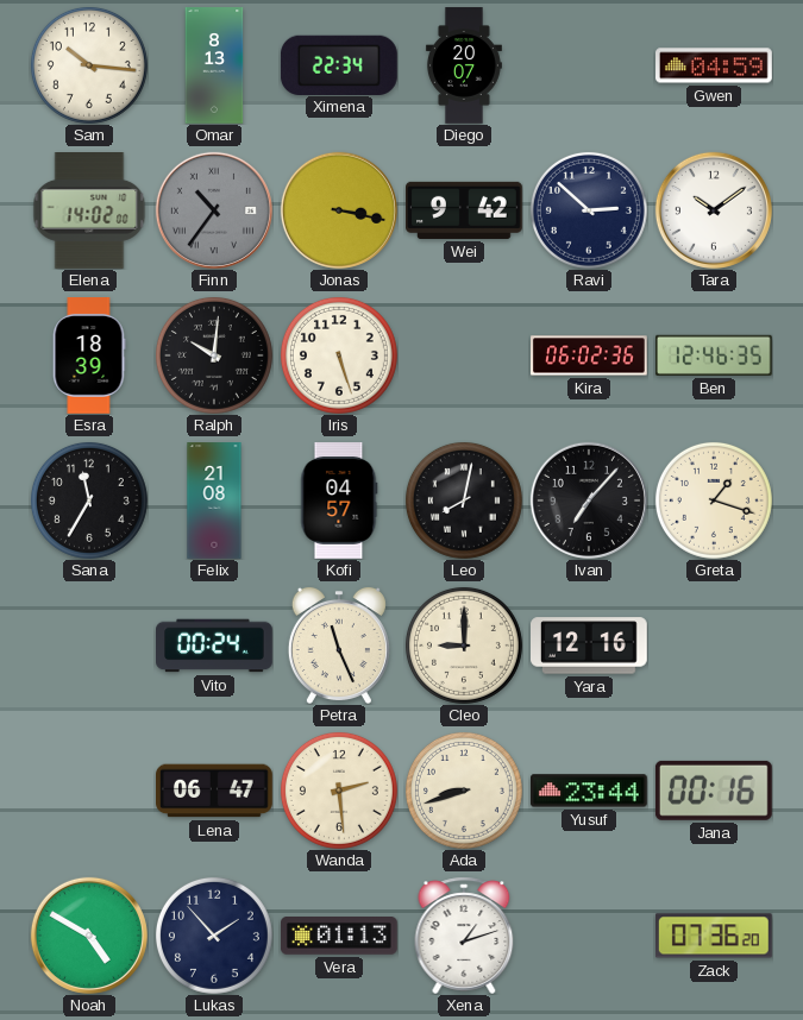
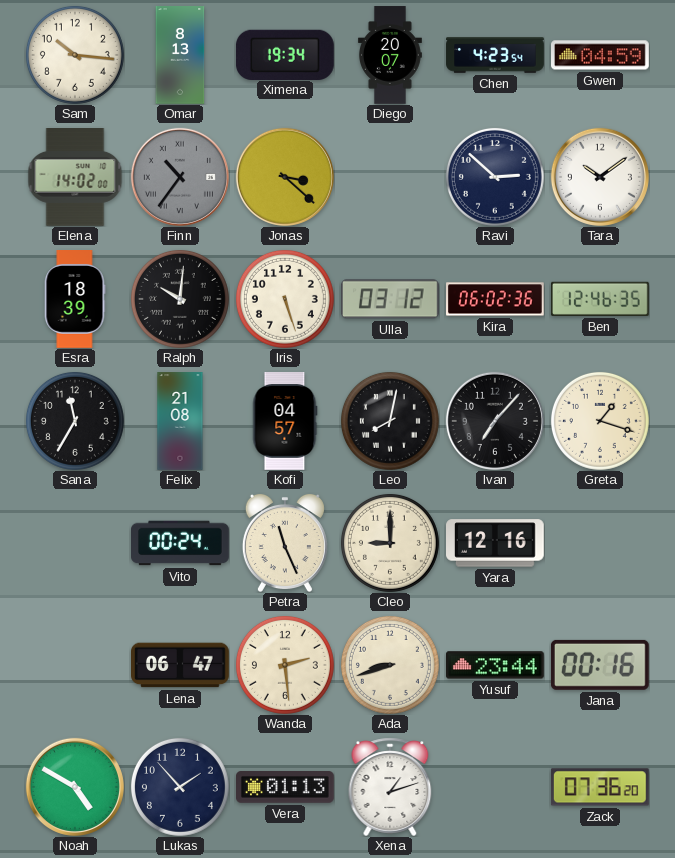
Ximena: 22:34 -> 19:34
Chen: none -> 4:23
Jonas: 3:17 -> 3:22
Wei: 9:42 -> none
Ulla: none -> 03:12
